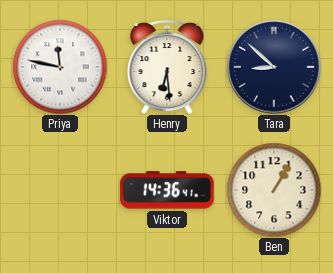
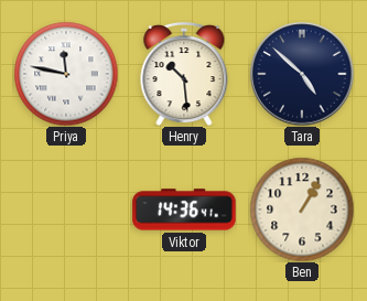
Henry: 6:29 -> 10:29
Tara: 8:52 -> 4:52
